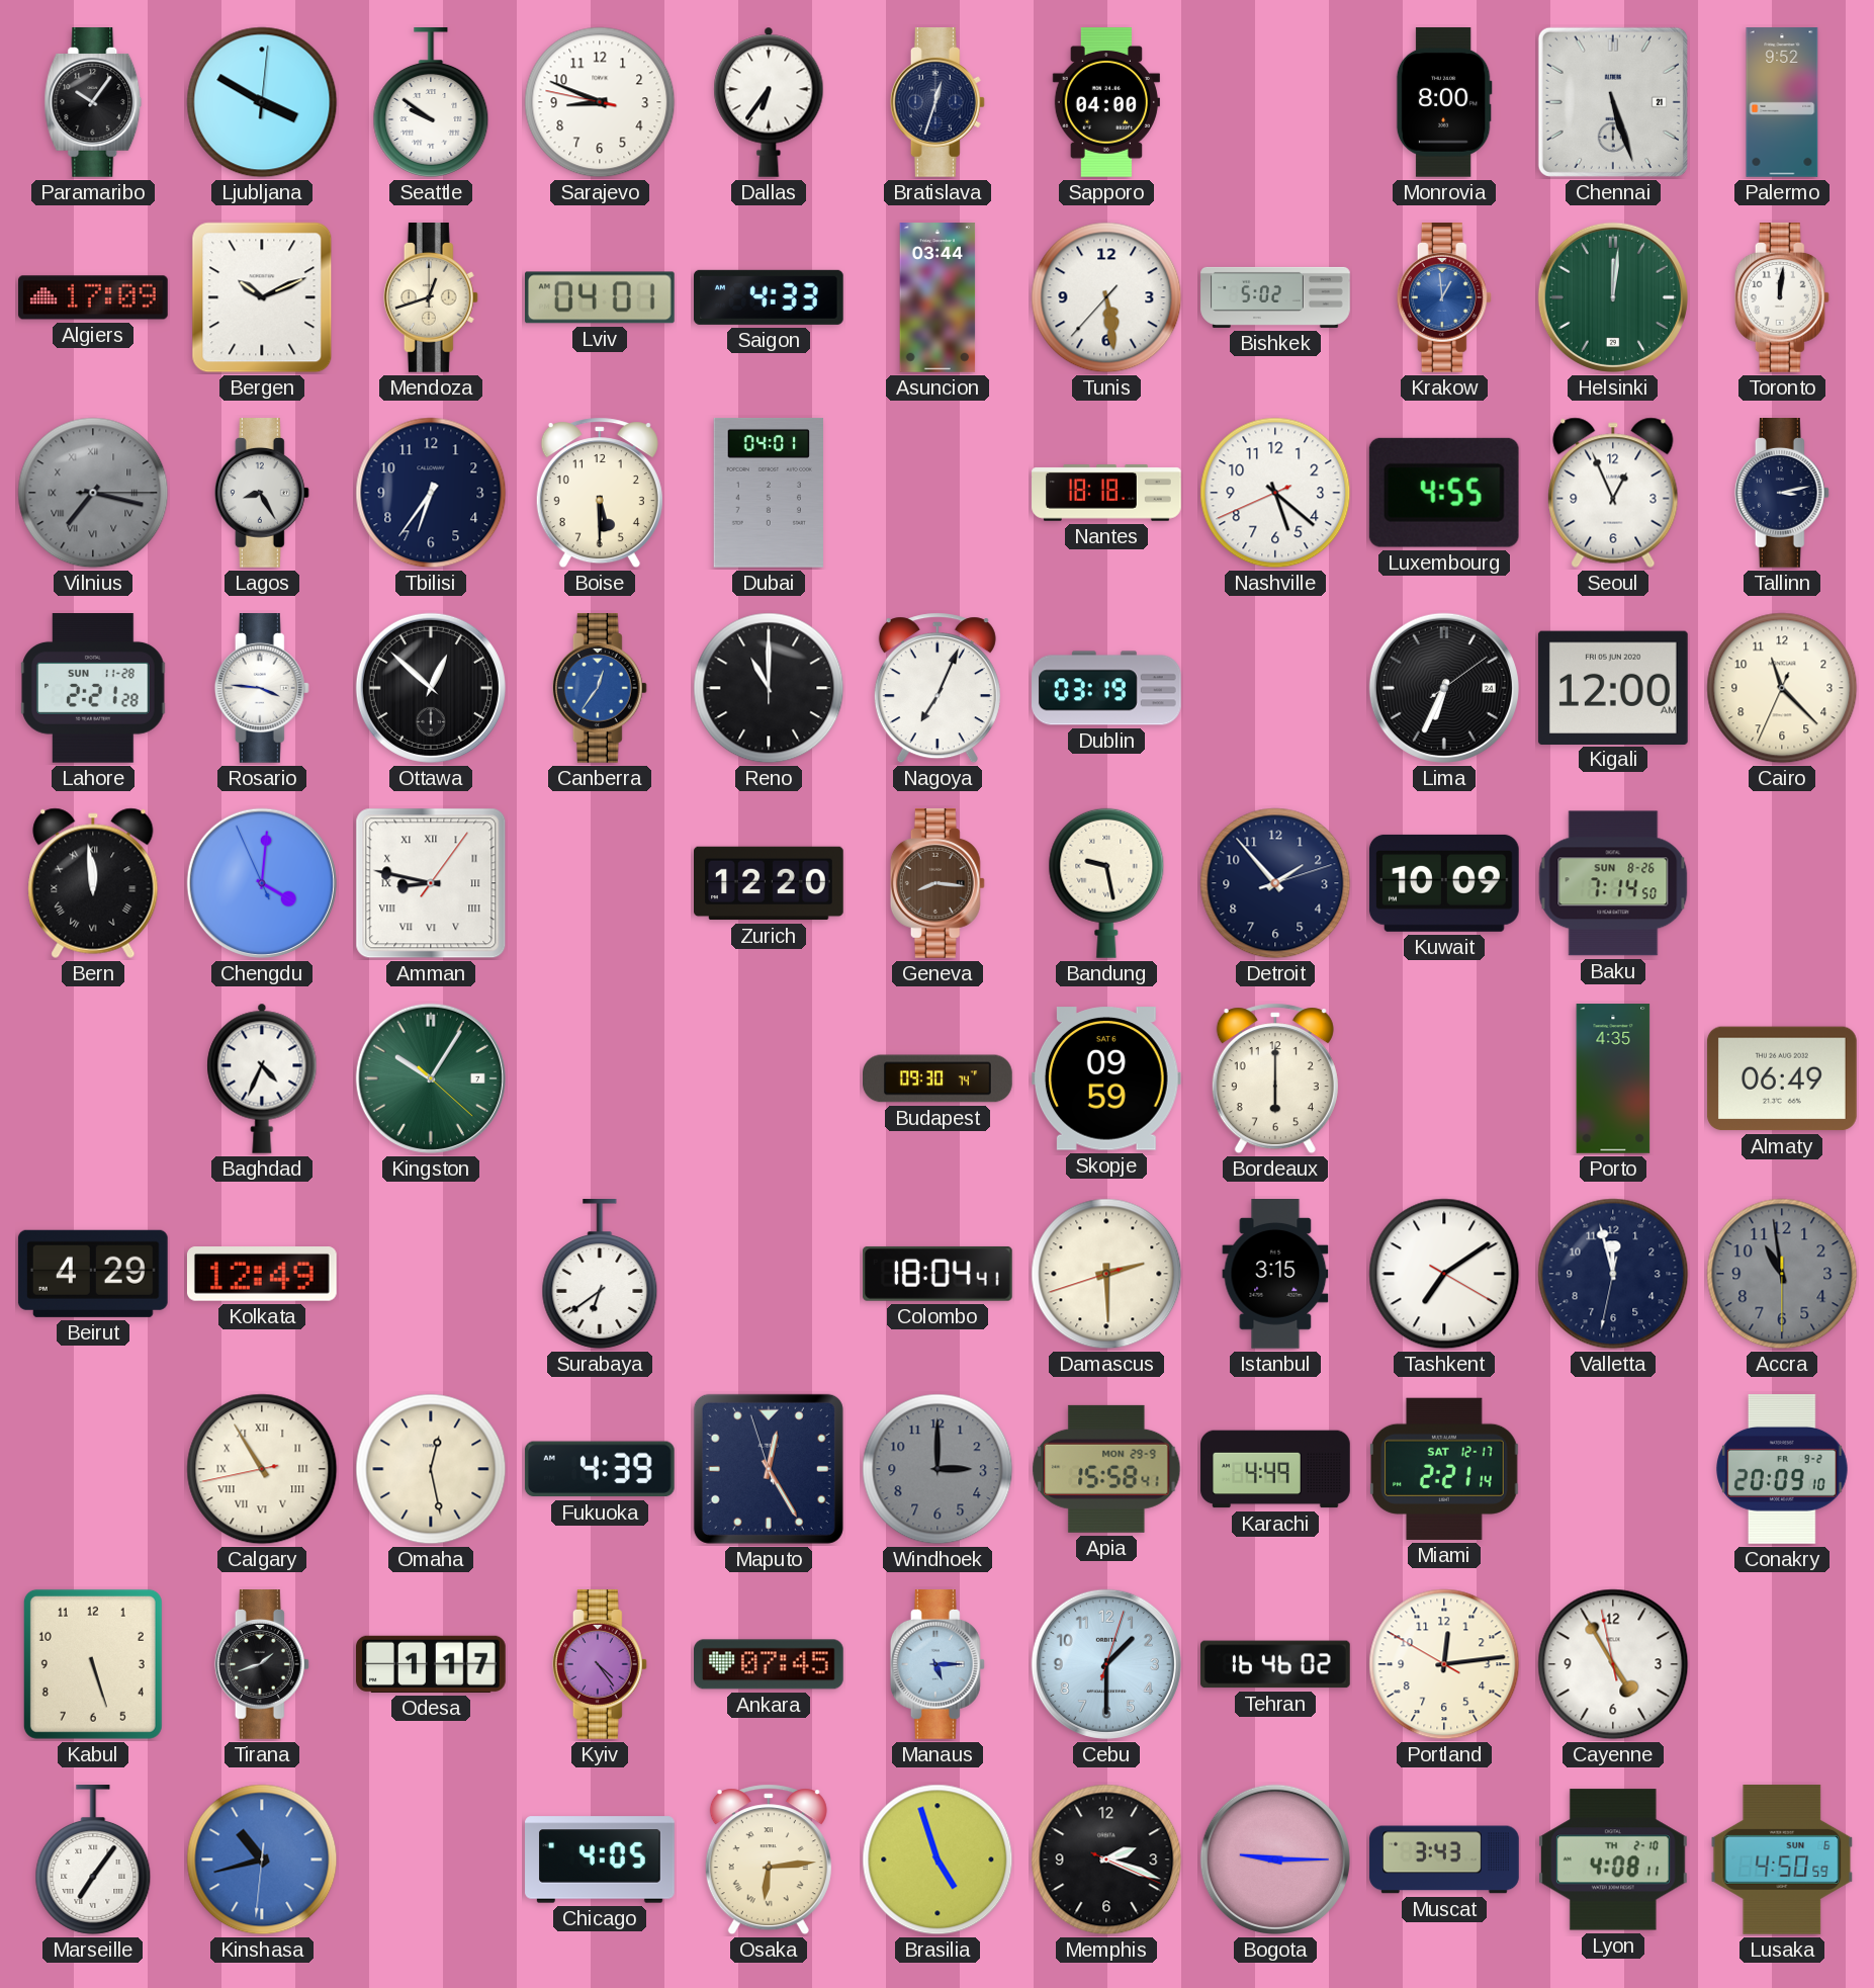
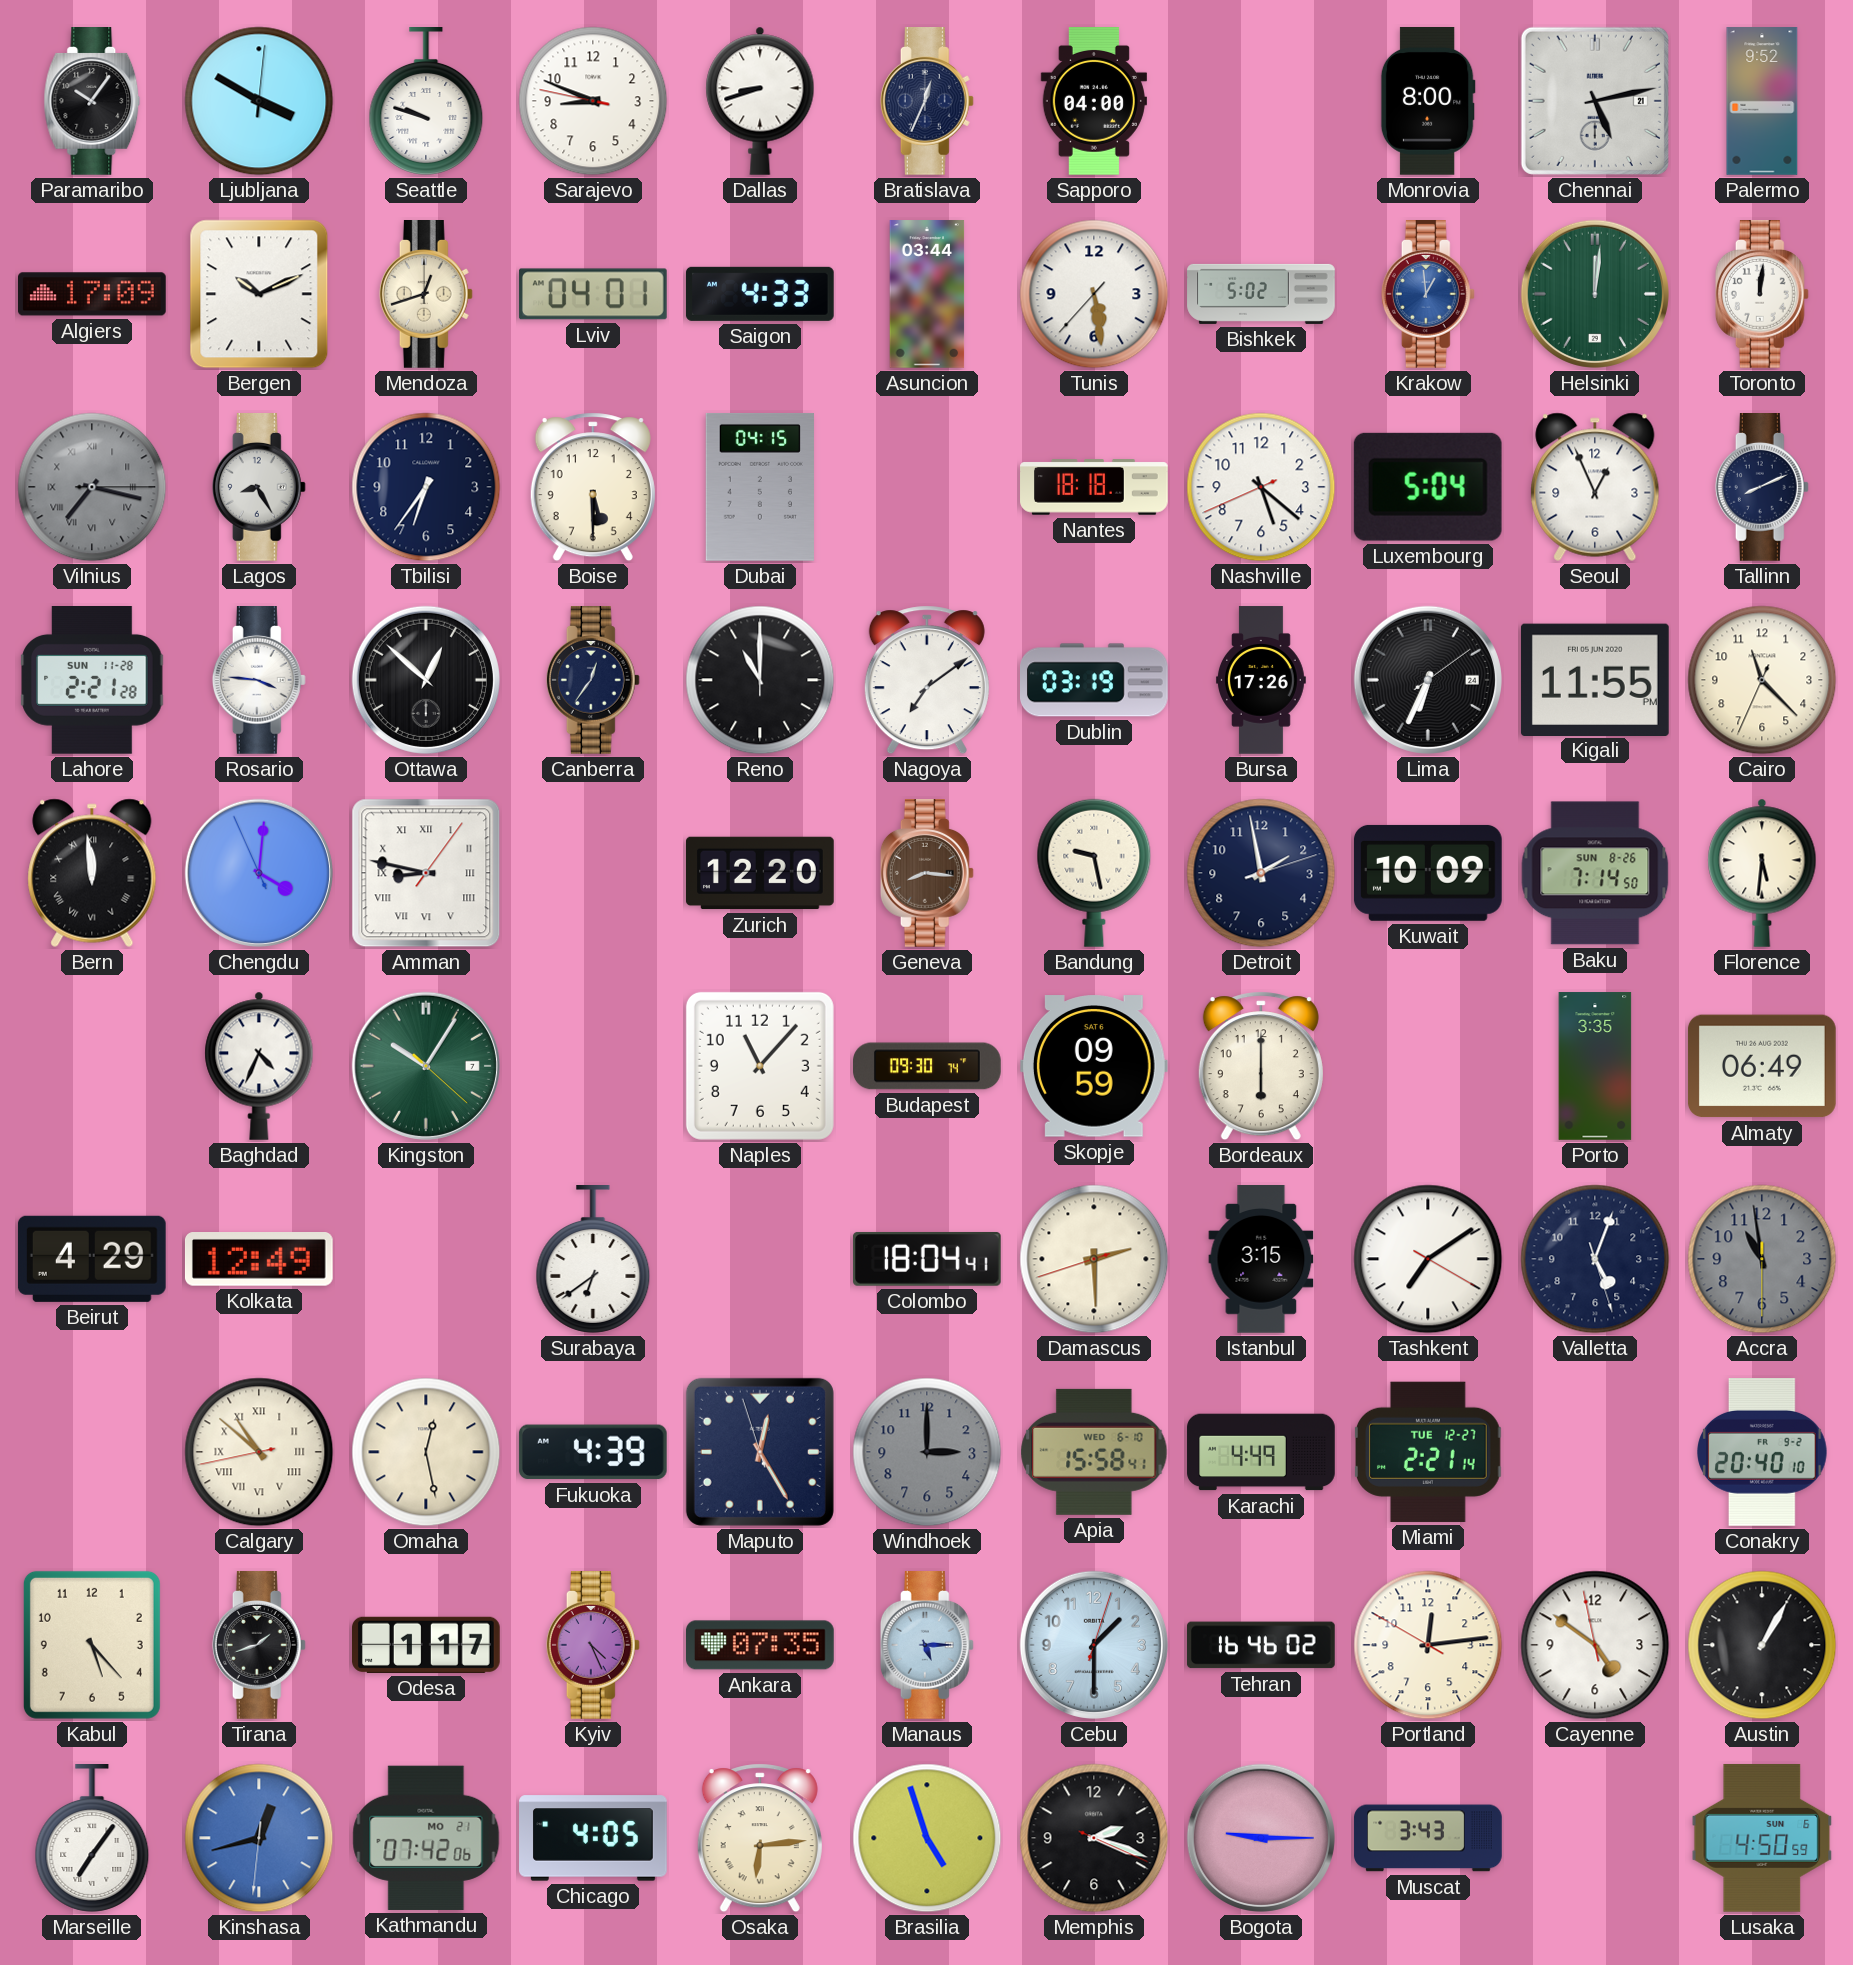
Seattle: 9:51 -> 9:48
Dallas: 6:36 -> 8:42
Bratislava: 12:33 -> 12:34
Chennai: 5:27 -> 5:13
Dubai: 04:01 -> 04:15
Luxembourg: 4:55 -> 5:04
Tallinn: 3:13 -> 8:11
Canberra dial: blue -> navy
Nagoya: 7:04 -> 7:09
Bursa: none -> 17:26
Kigali: 12:00 -> 11:55
Detroit: 1:53 -> 1:58
Florence: none -> 5:31
Naples: none -> 11:07
Porto: 4:35 -> 3:35
Valletta: 11:57 -> 5:03
Calgary: 10:54 -> 10:51
Apia date: MON 29-9 -> WED 6-10
Miami date: SAT 12-17 -> TUE 12-27
Conakry: 20:09 -> 20:40
Kabul: 5:27 -> 5:23
Kyiv: 4:24 -> 4:26
Ankara: 07:45 -> 07:35
Cayenne: 4:54 -> 4:50
Austin: none -> 1:05
Kinshasa: 10:42 -> 12:42
Kathmandu: none -> 07:42
Lyon: 4:08 -> none
